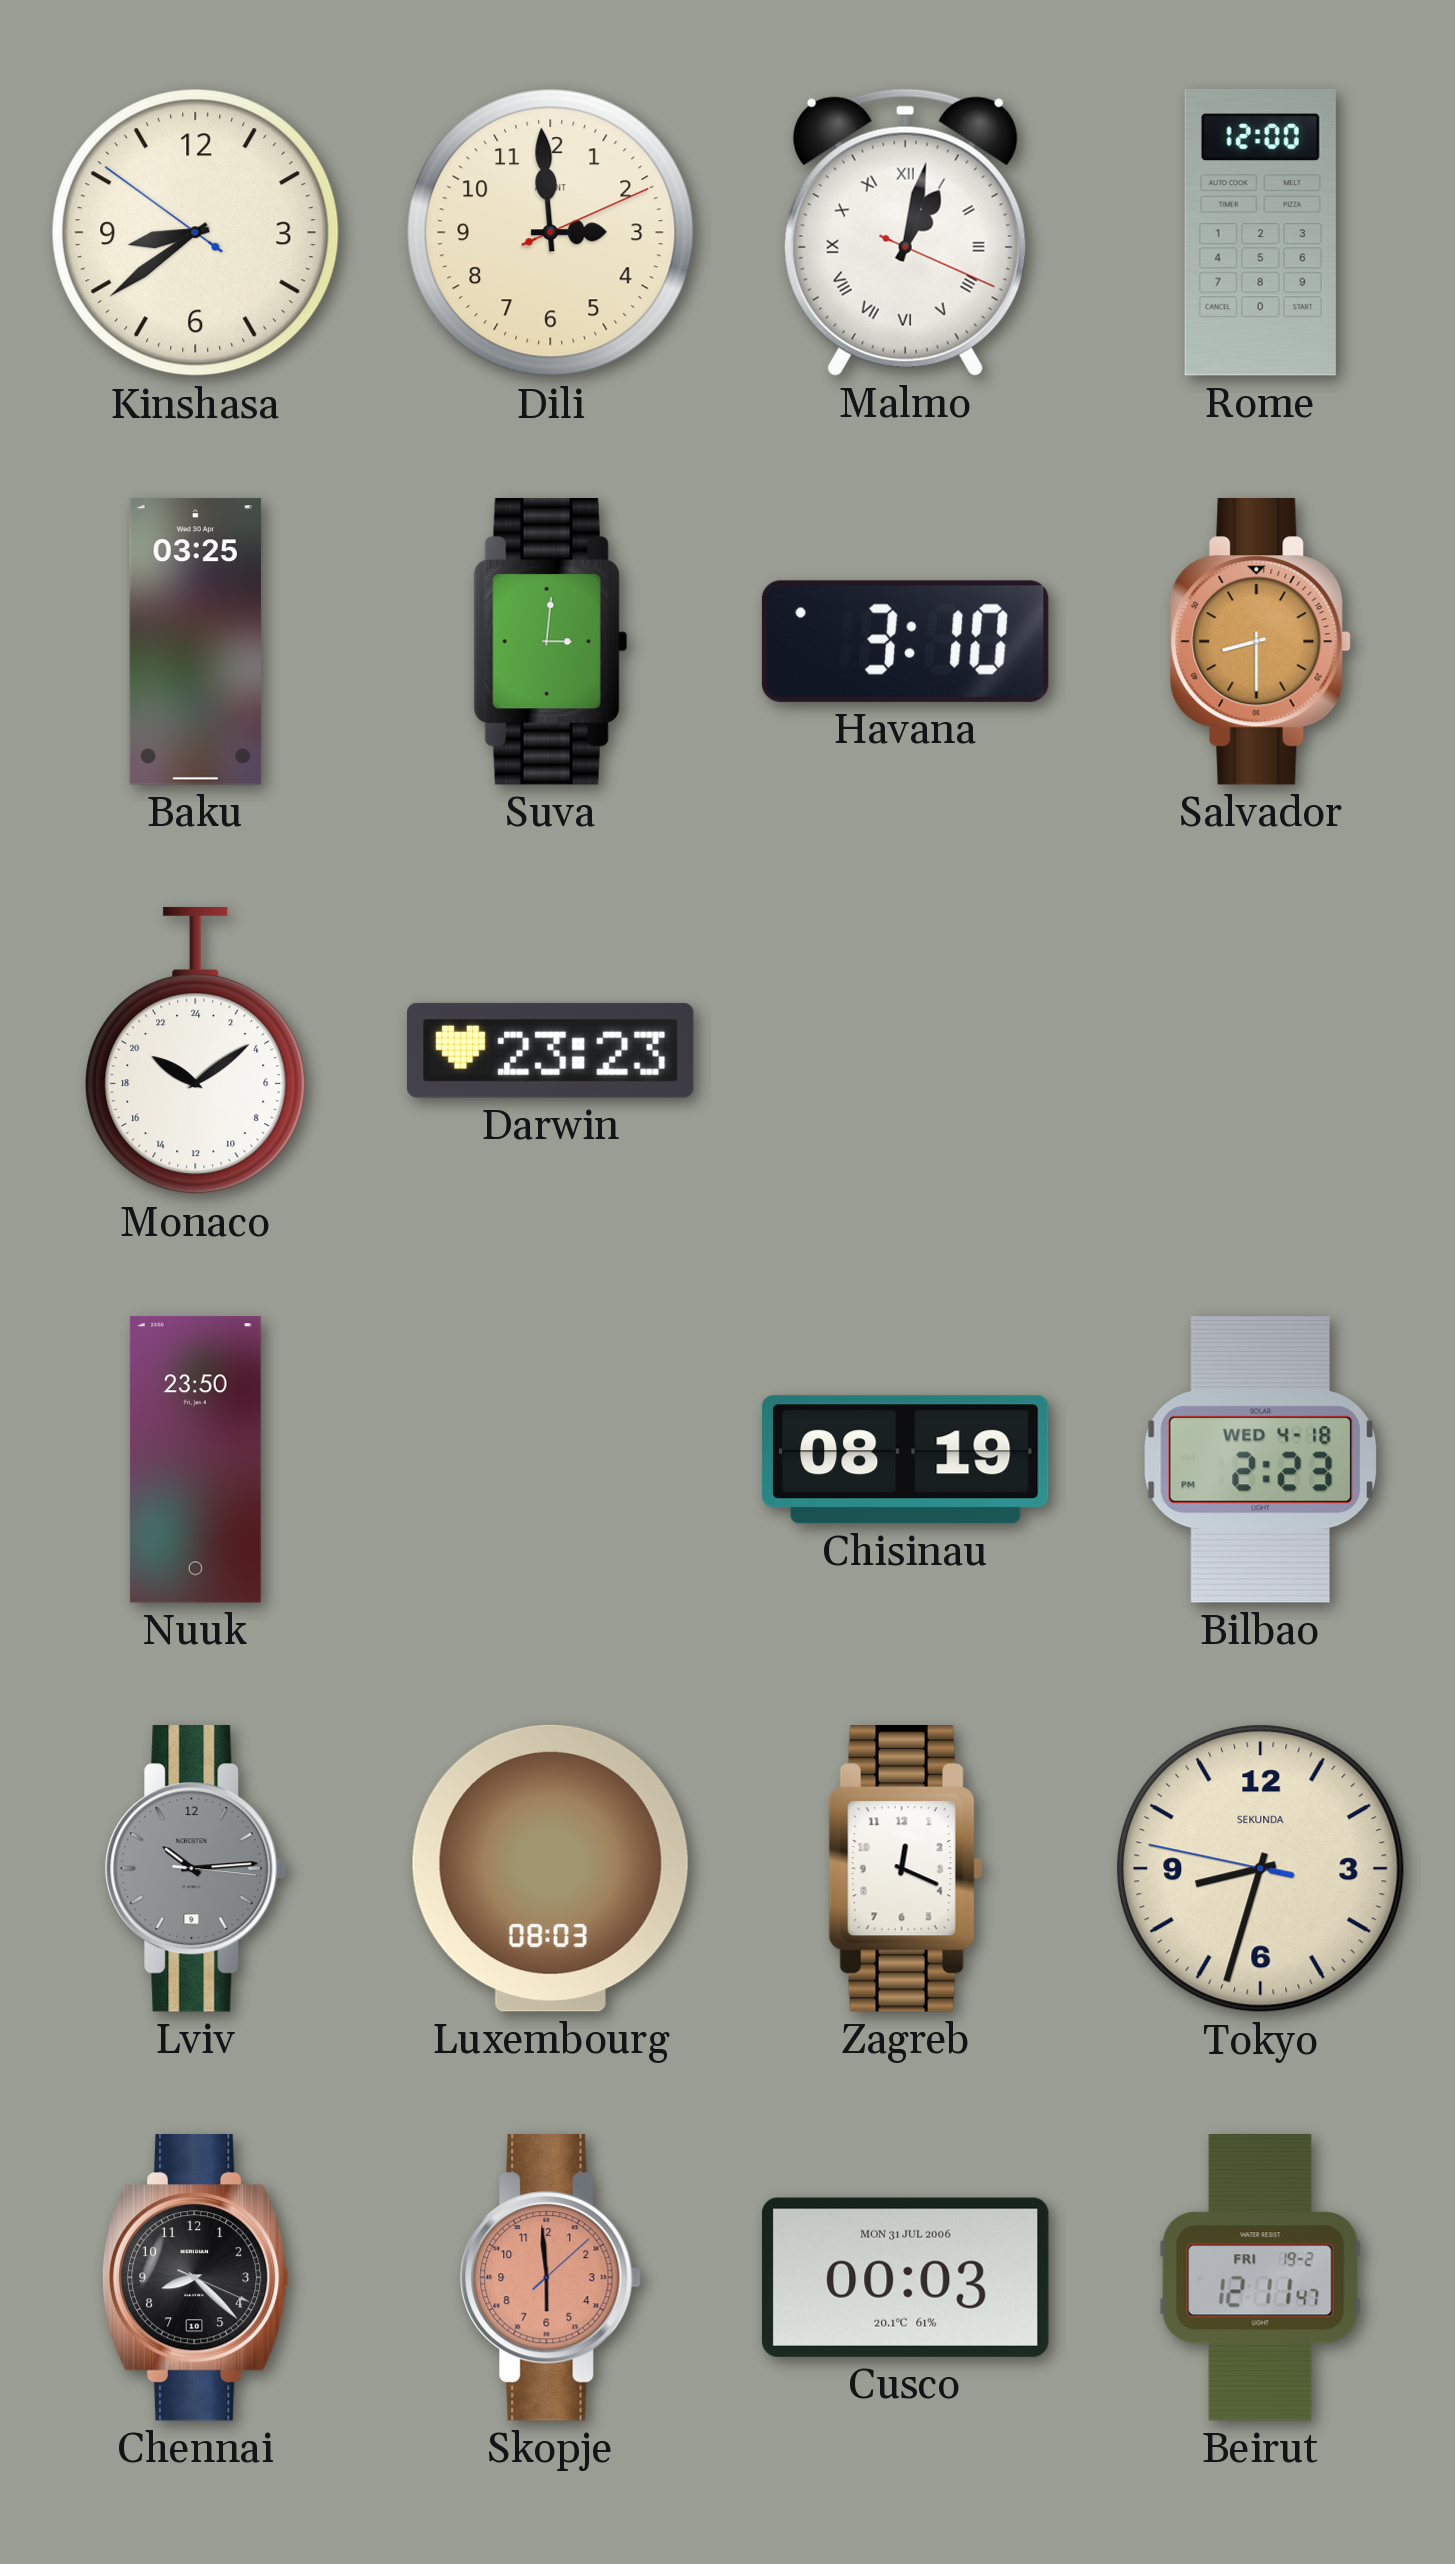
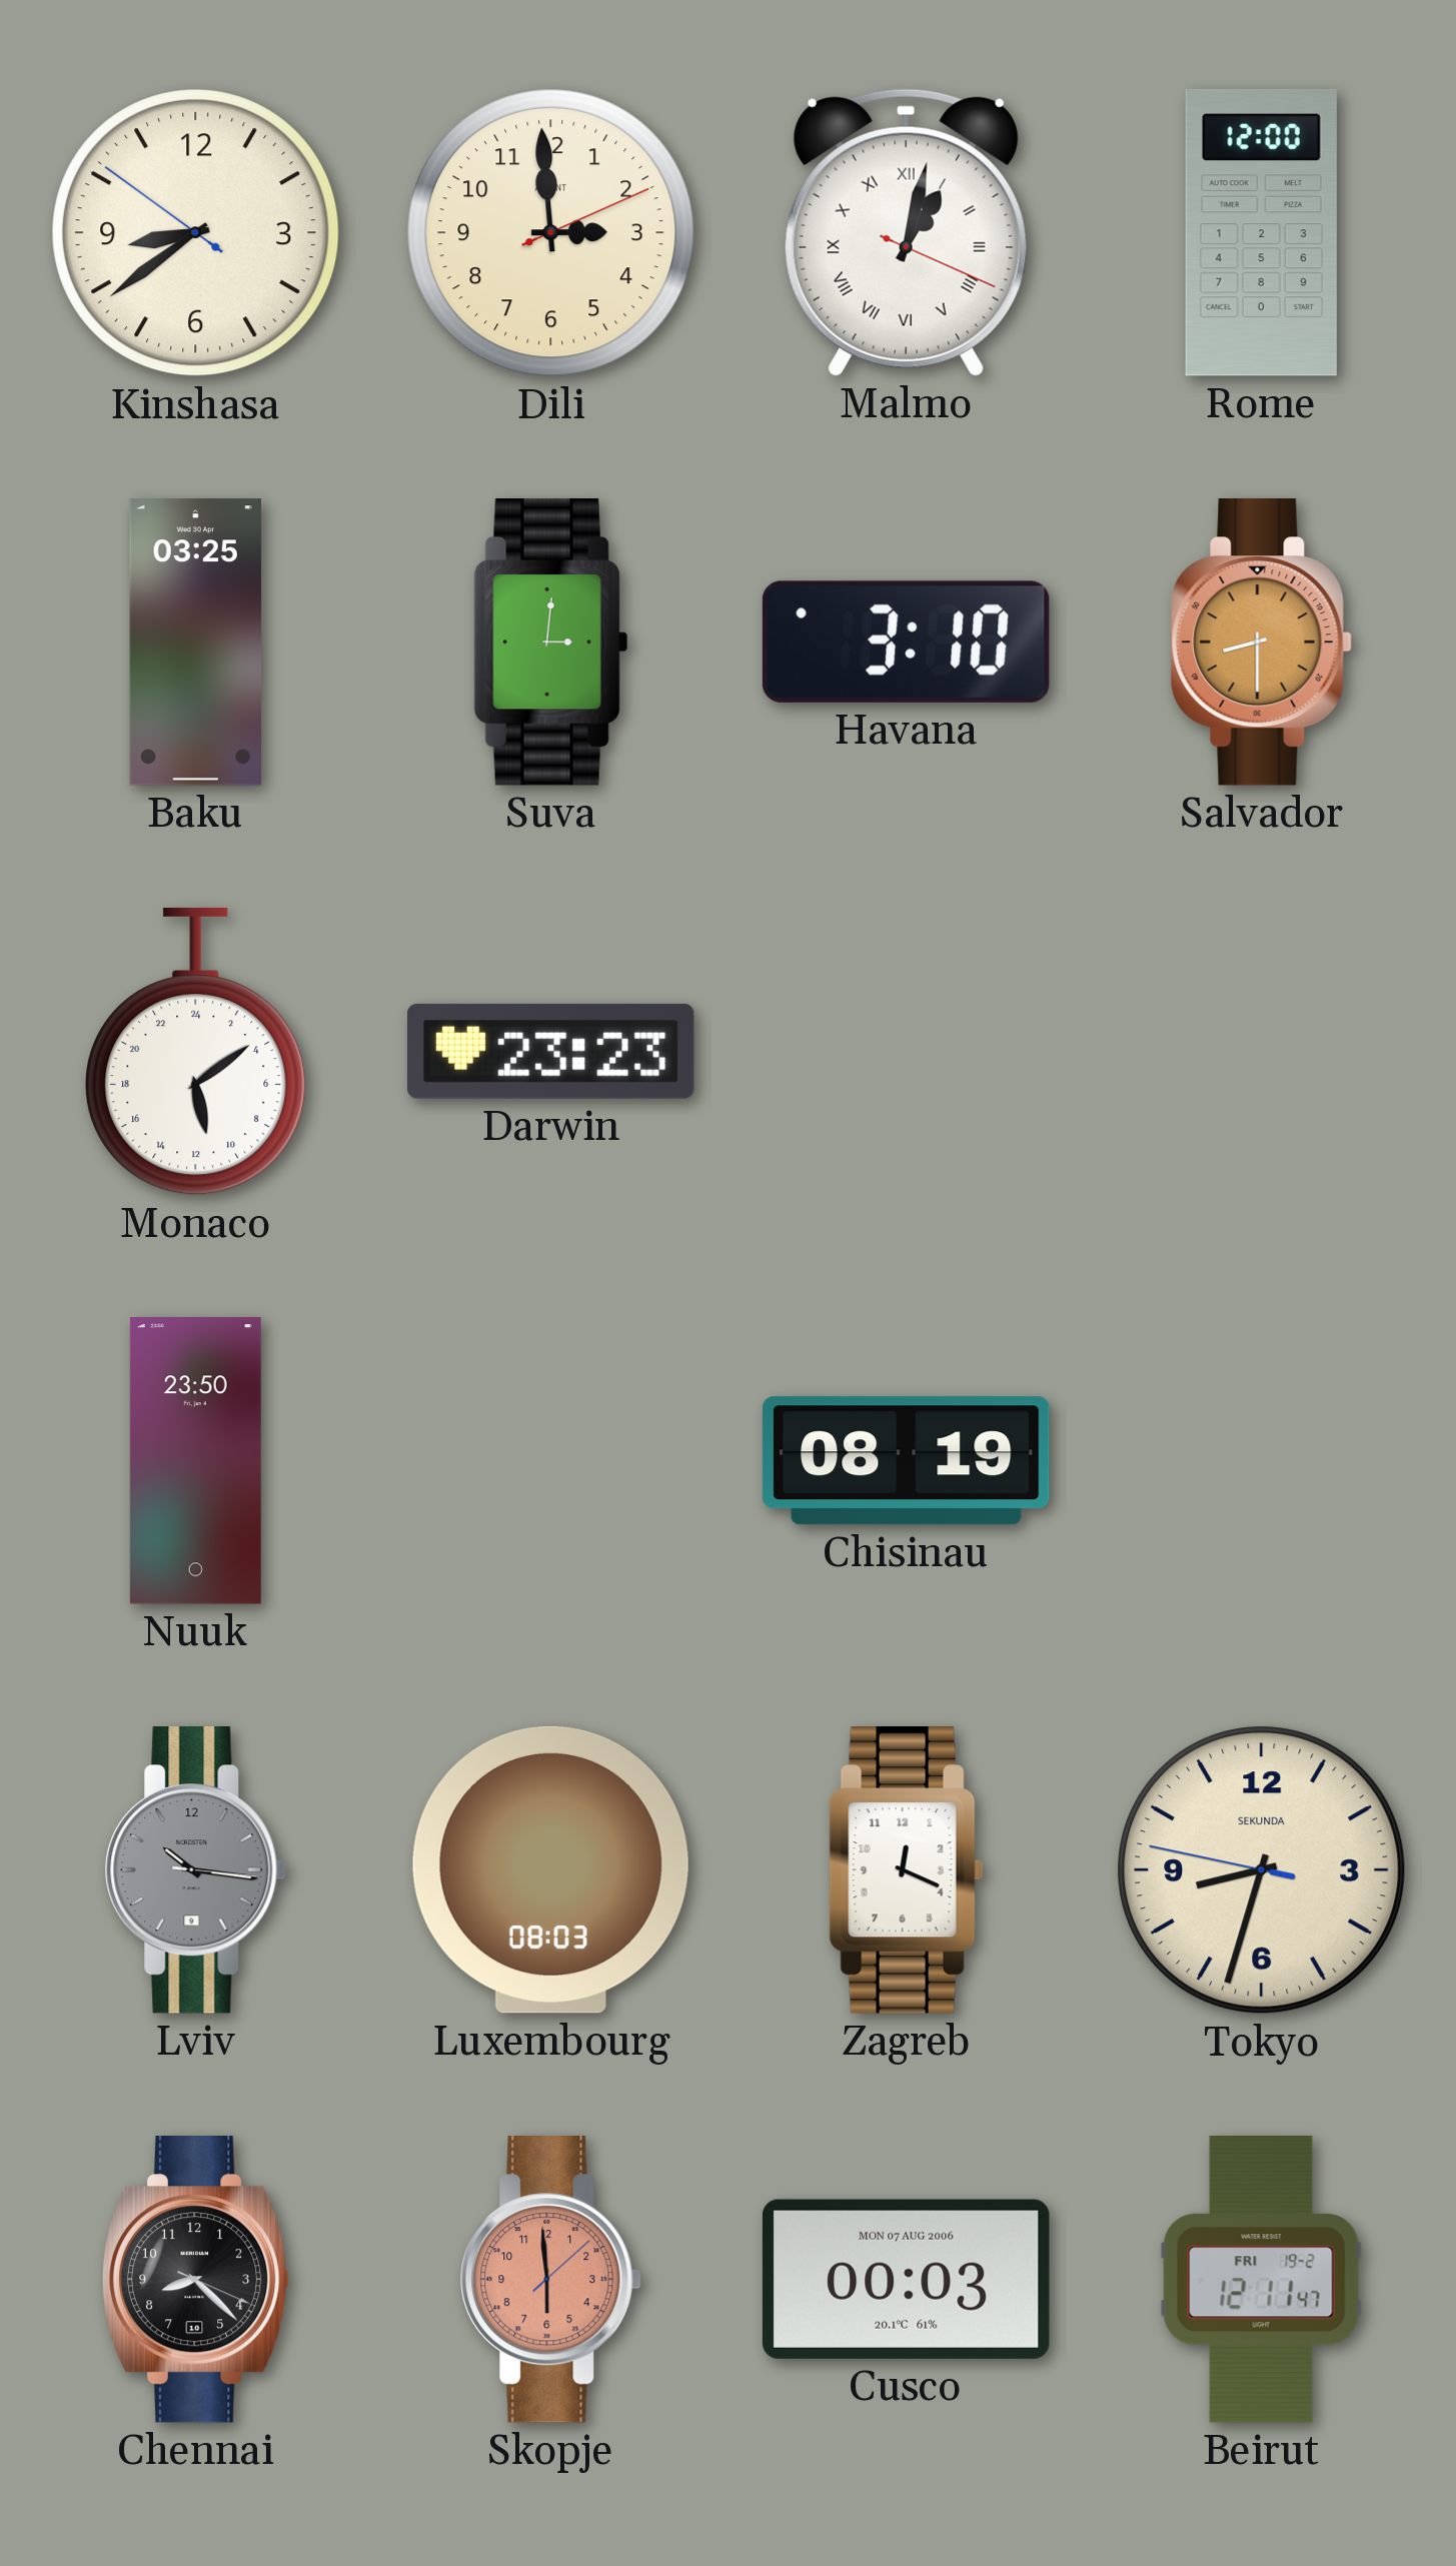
Monaco: 20:09 -> 11:09
Bilbao: 2:23 -> none
Lviv: 10:14 -> 10:16
Cusco date: MON 31 JUL 2006 -> MON 07 AUG 2006
